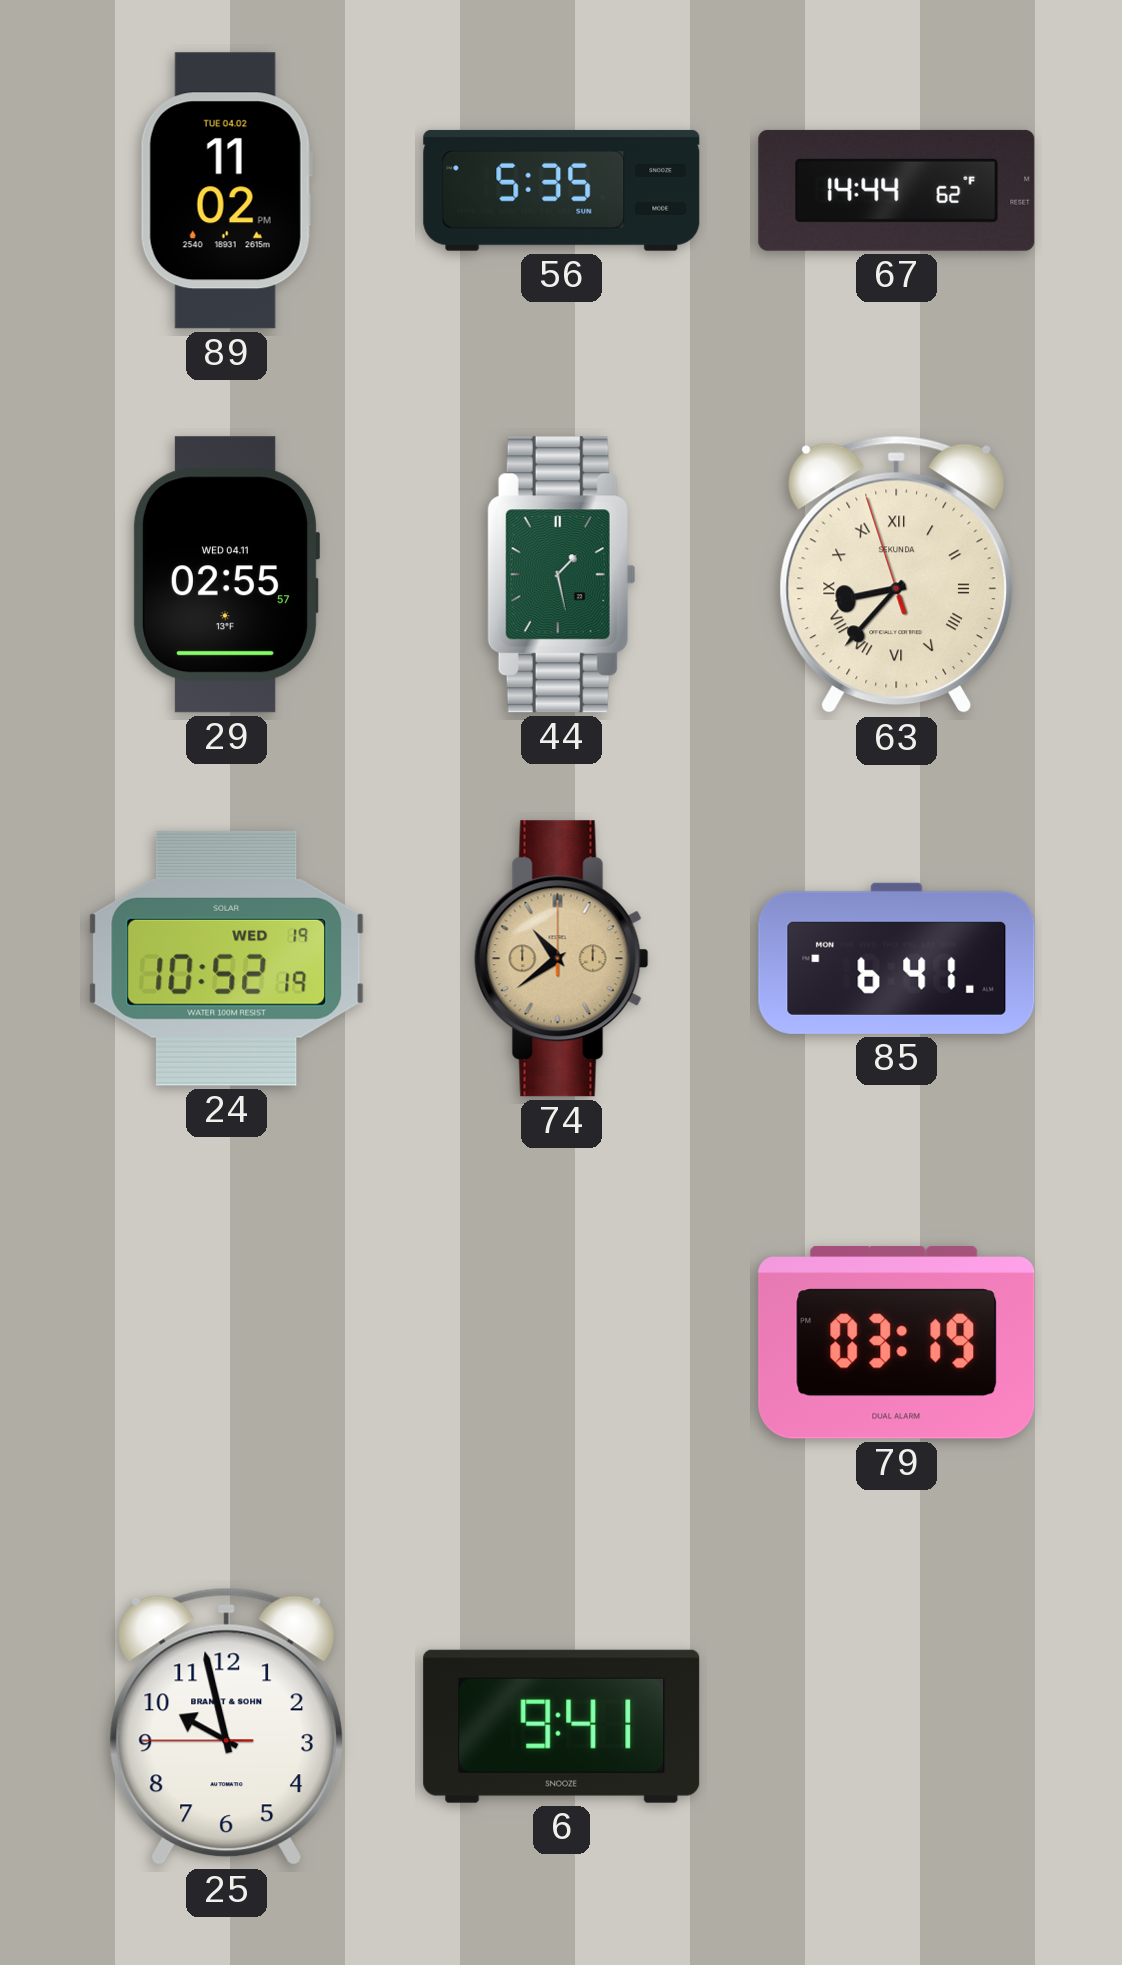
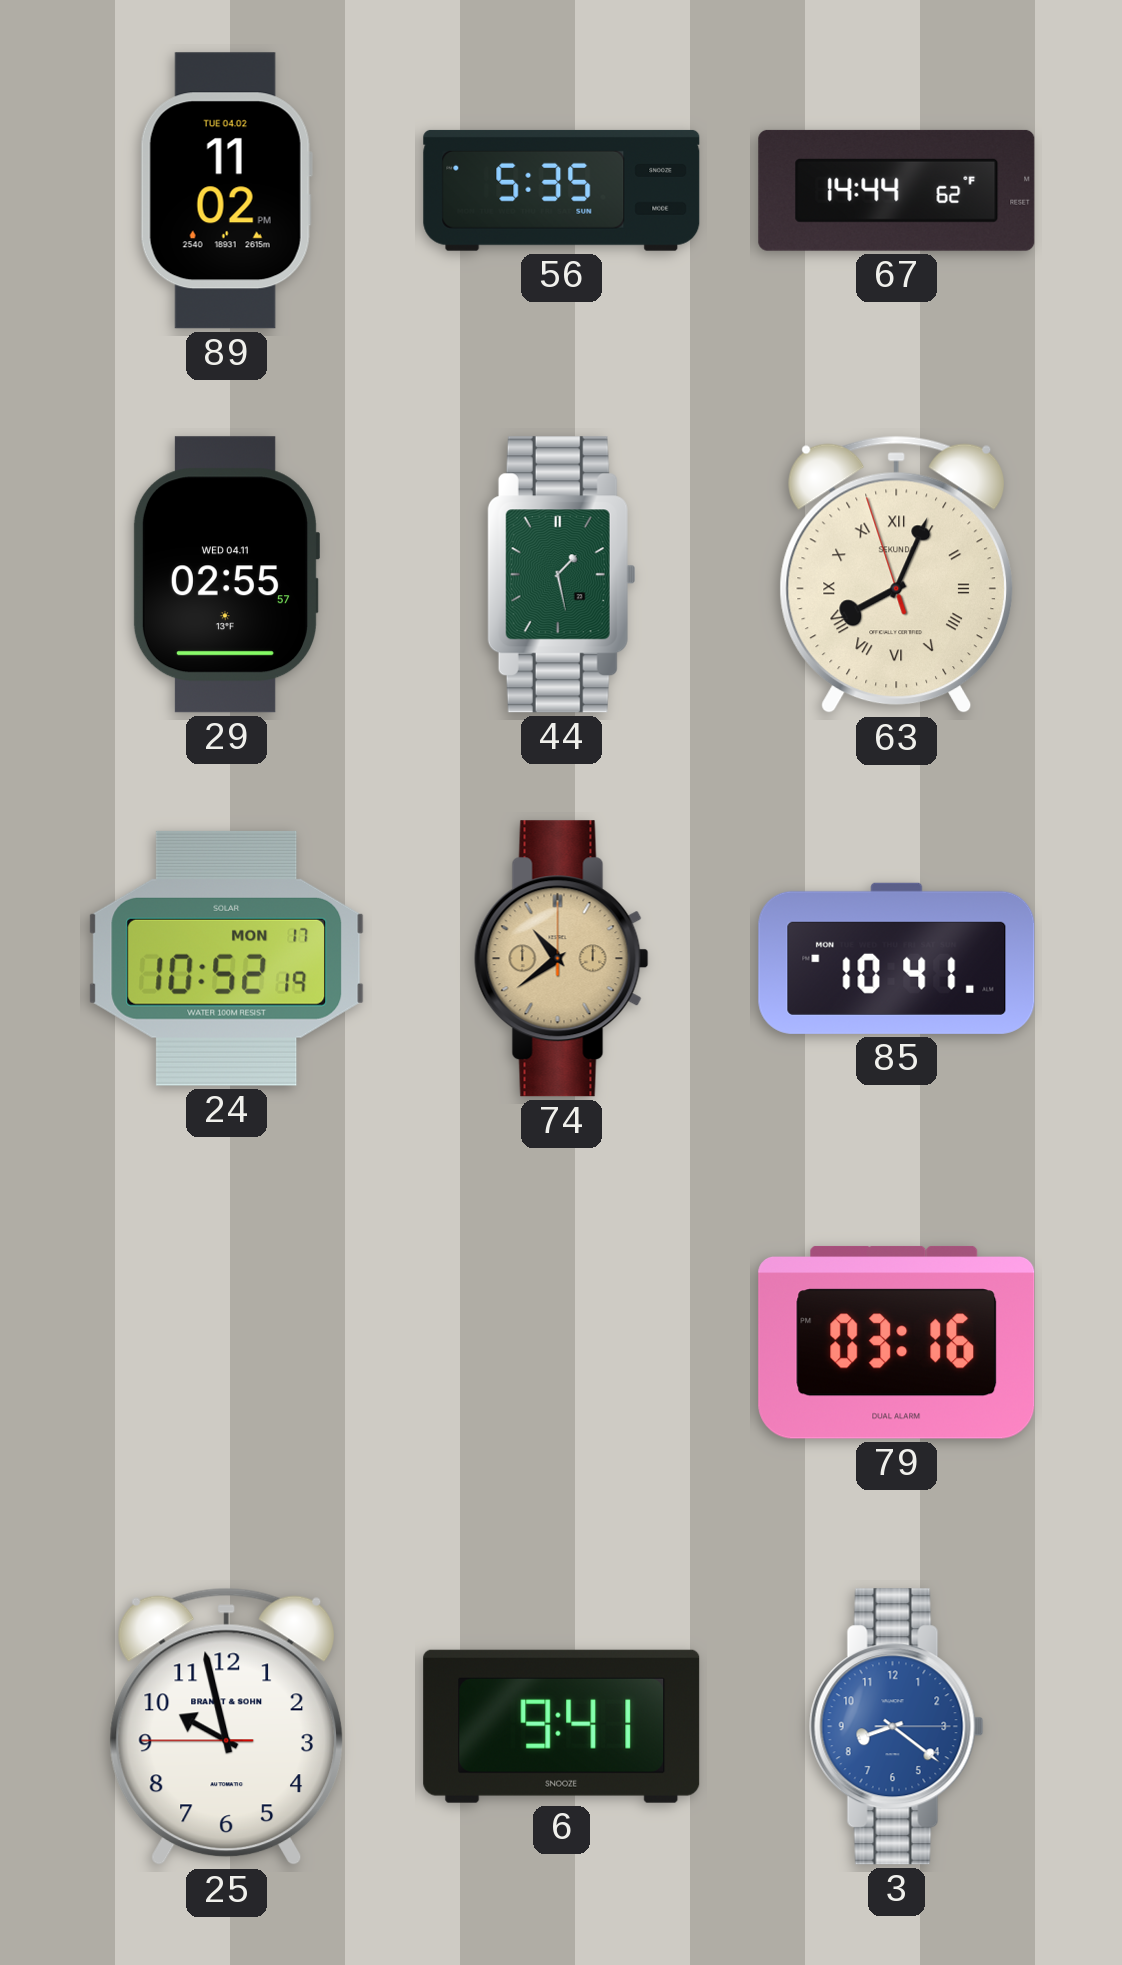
63: 8:36 -> 8:03
24 date: WED 19 -> MON 17
85: 6:41 -> 10:41
79: 03:19 -> 03:16
3: none -> 8:21
